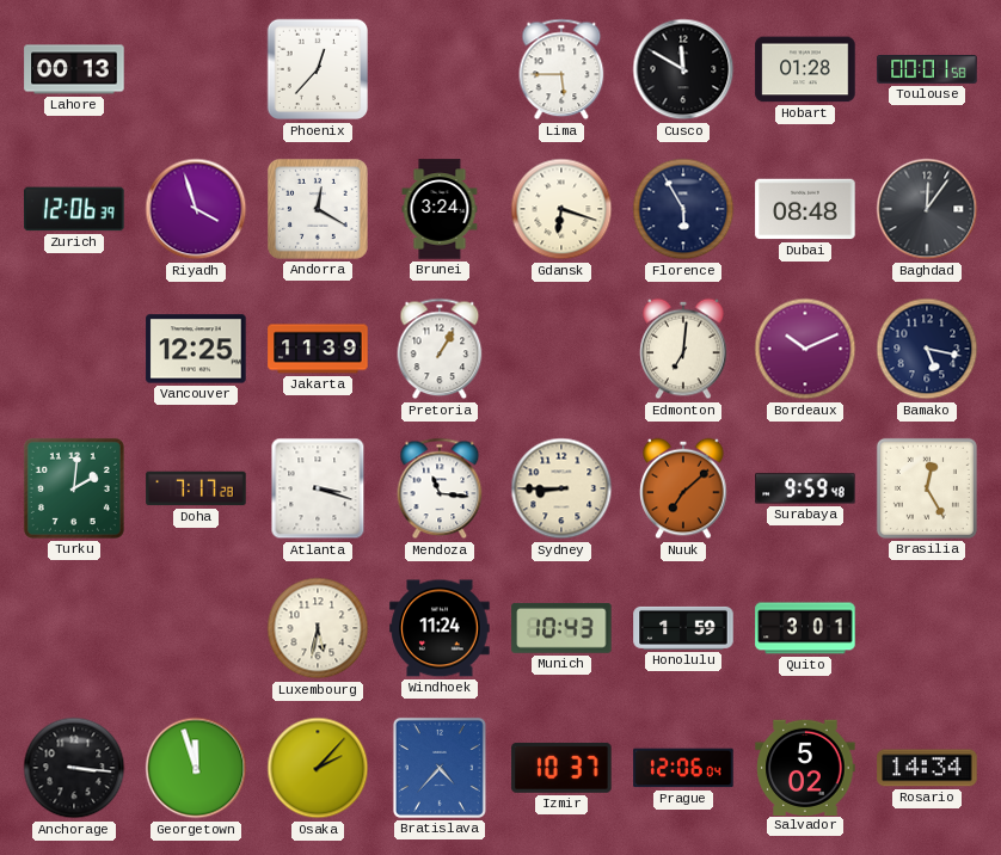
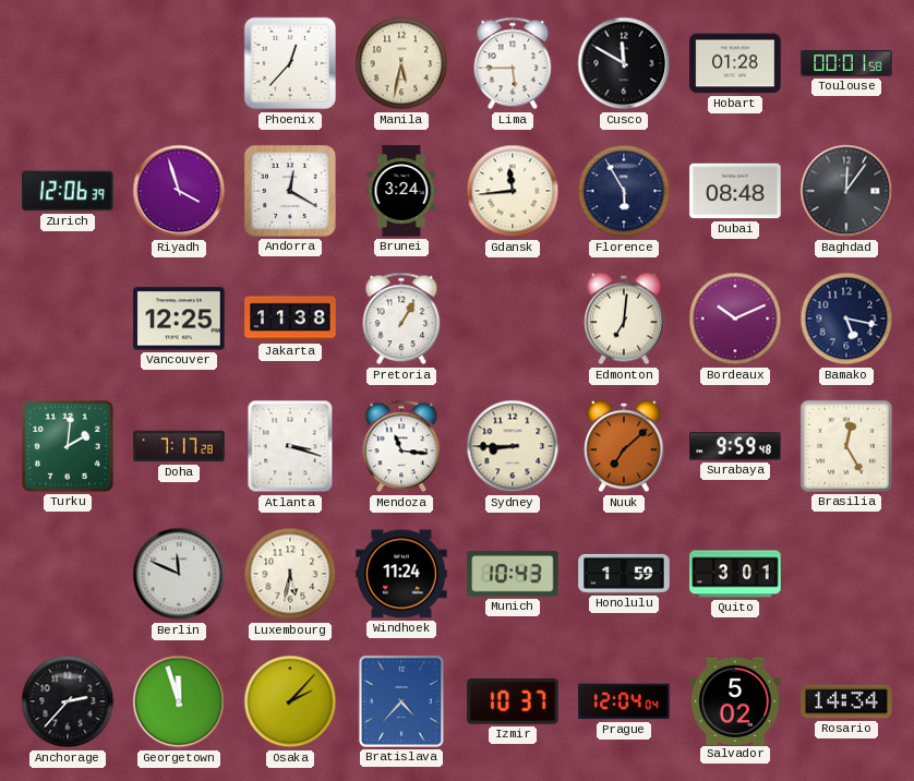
Lahore: 00:13 -> none
Manila: none -> 5:32
Gdansk: 6:18 -> 11:44
Jakarta: 11:39 -> 11:38
Berlin: none -> 11:49
Anchorage: 3:16 -> 2:37
Prague: 12:06 -> 12:04
